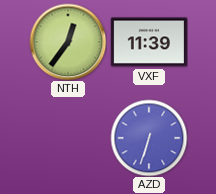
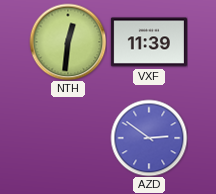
NTH: 12:36 -> 12:31
AZD: 6:33 -> 2:51
